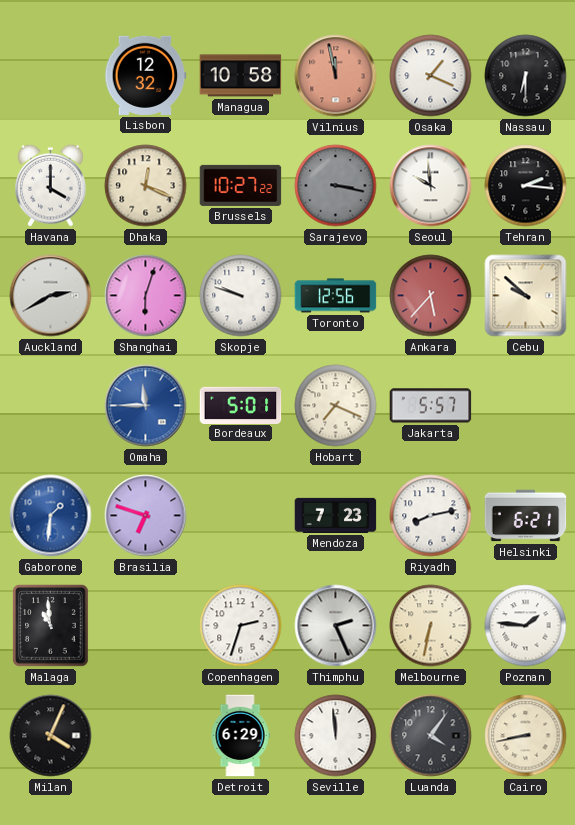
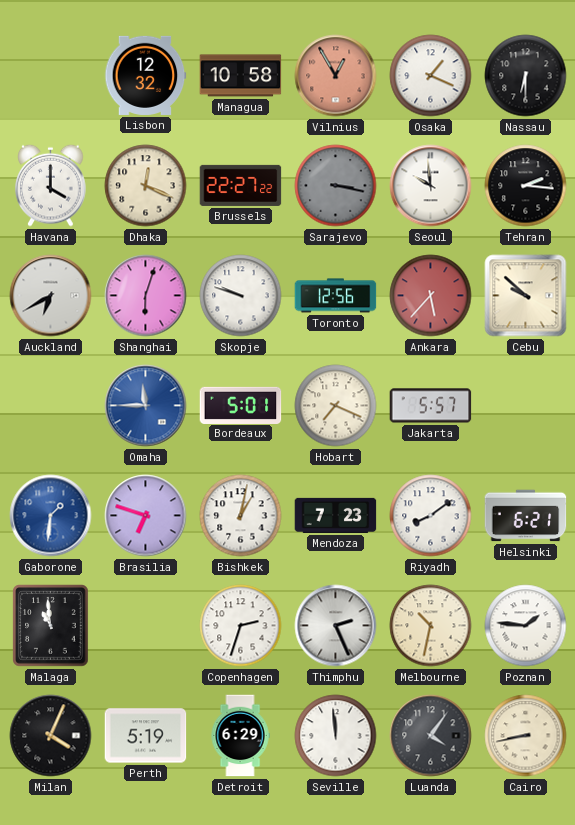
Vilnius: 11:58 -> 12:55
Brussels: 10:27 -> 22:27
Auckland: 2:40 -> 6:40
Bishkek: none -> 1:02
Riyadh: 8:13 -> 8:09
Melbourne: 6:32 -> 10:32
Perth: none -> 5:19
